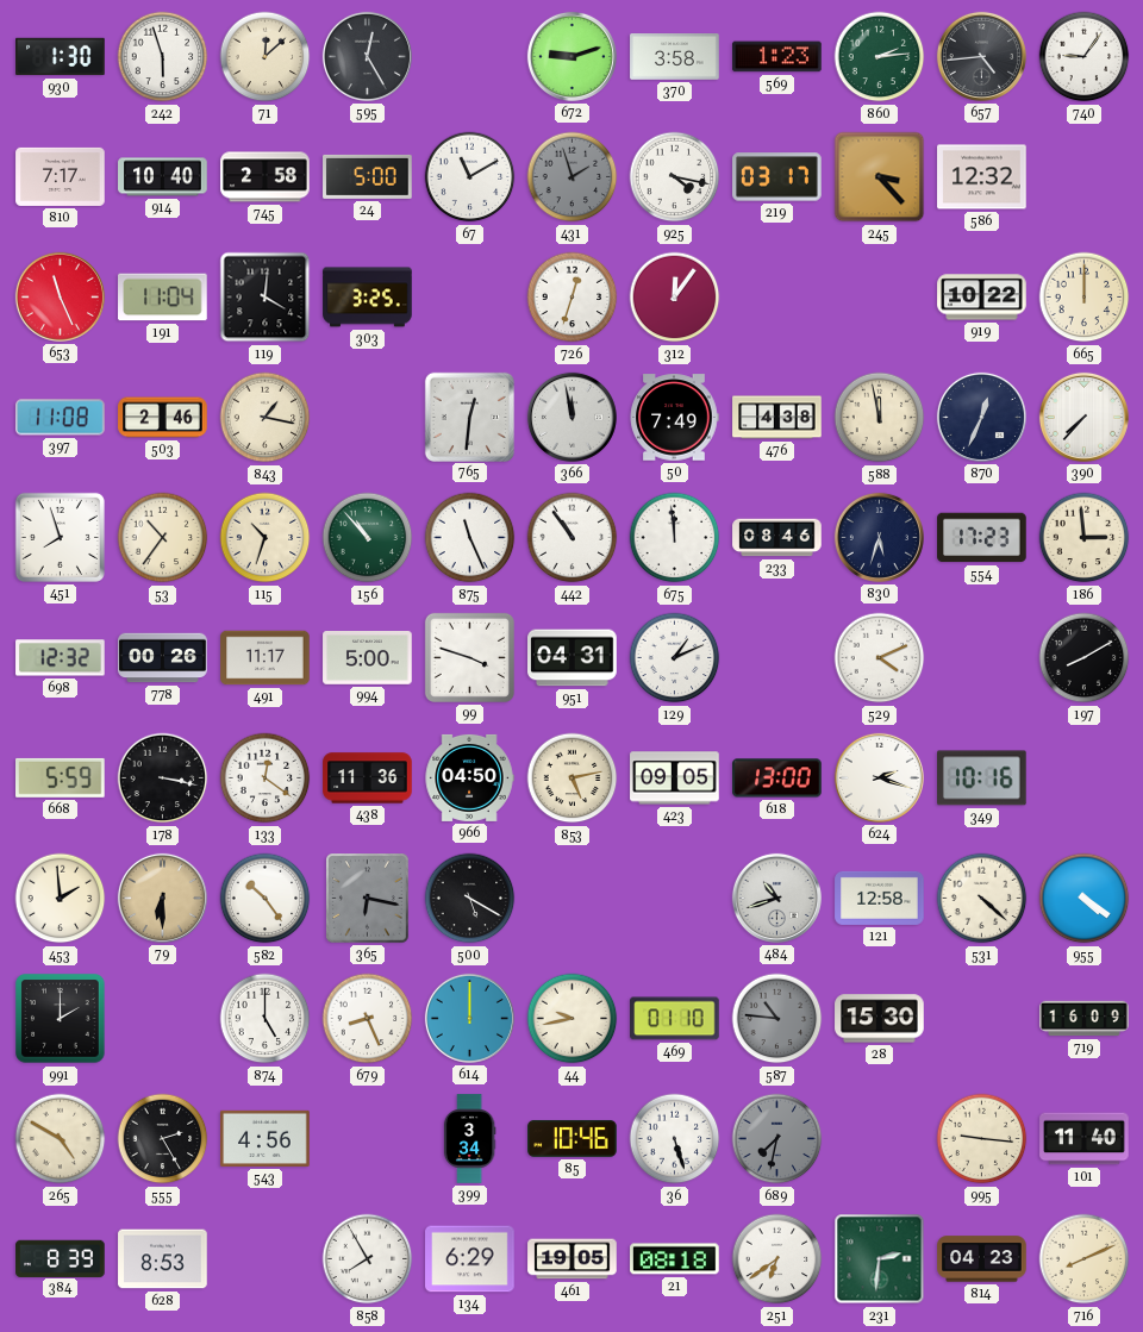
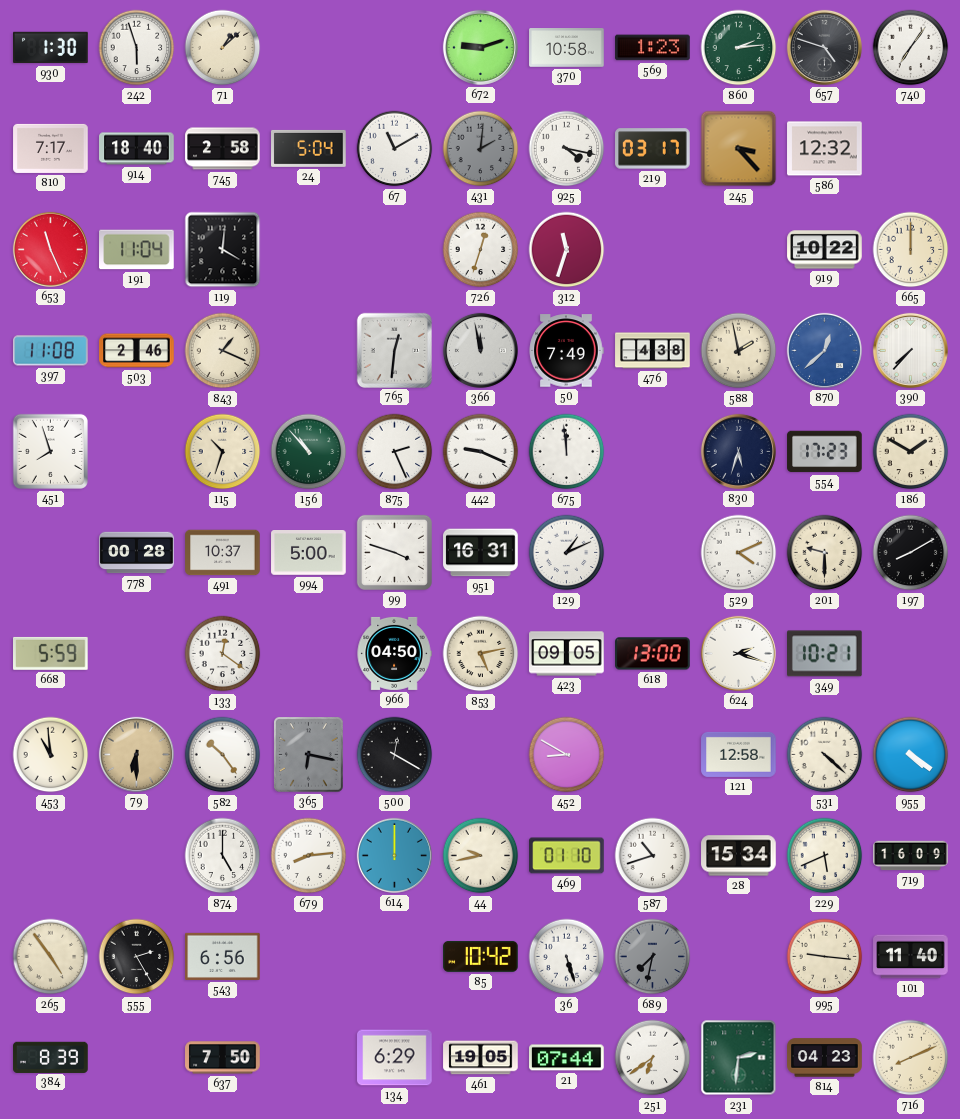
71: 12:08 -> 1:08
595: 12:25 -> none
370: 3:58 -> 10:58
657: 4:44 -> 4:48
740: 9:06 -> 7:06
914: 10:40 -> 18:40
24: 5:00 -> 5:04
431: 1:57 -> 2:01
303: 3:25 -> none
312: 12:06 -> 11:33
843: 1:17 -> 1:19
588: 11:58 -> 1:58
870: 12:34 -> 12:38
870 dial: navy -> blue
53: 10:36 -> none
875: 11:26 -> 2:26
442: 10:54 -> 9:19
233: 08:46 -> none
186: 2:59 -> 1:50
698: 12:32 -> none
778: 00:26 -> 00:28
491: 11:17 -> 10:37
951: 04:31 -> 16:31
201: none -> 9:30
178: 3:17 -> none
438: 11:36 -> none
349: 10:16 -> 10:21
453: 1:59 -> 10:59
500: 5:20 -> 12:20
452: none -> 8:50
484: 10:42 -> none
991: 2:00 -> none
679: 8:26 -> 8:14
587: 10:46 -> 10:42
587 dial: grey -> white
28: 15:30 -> 15:34
229: none -> 5:41
265: 4:50 -> 4:54
543: 4:56 -> 6:56
399: 3:34 -> none
85: 10:46 -> 10:42
628: 8:53 -> none
637: none -> 7:50
858: 7:55 -> none
21: 08:18 -> 07:44
